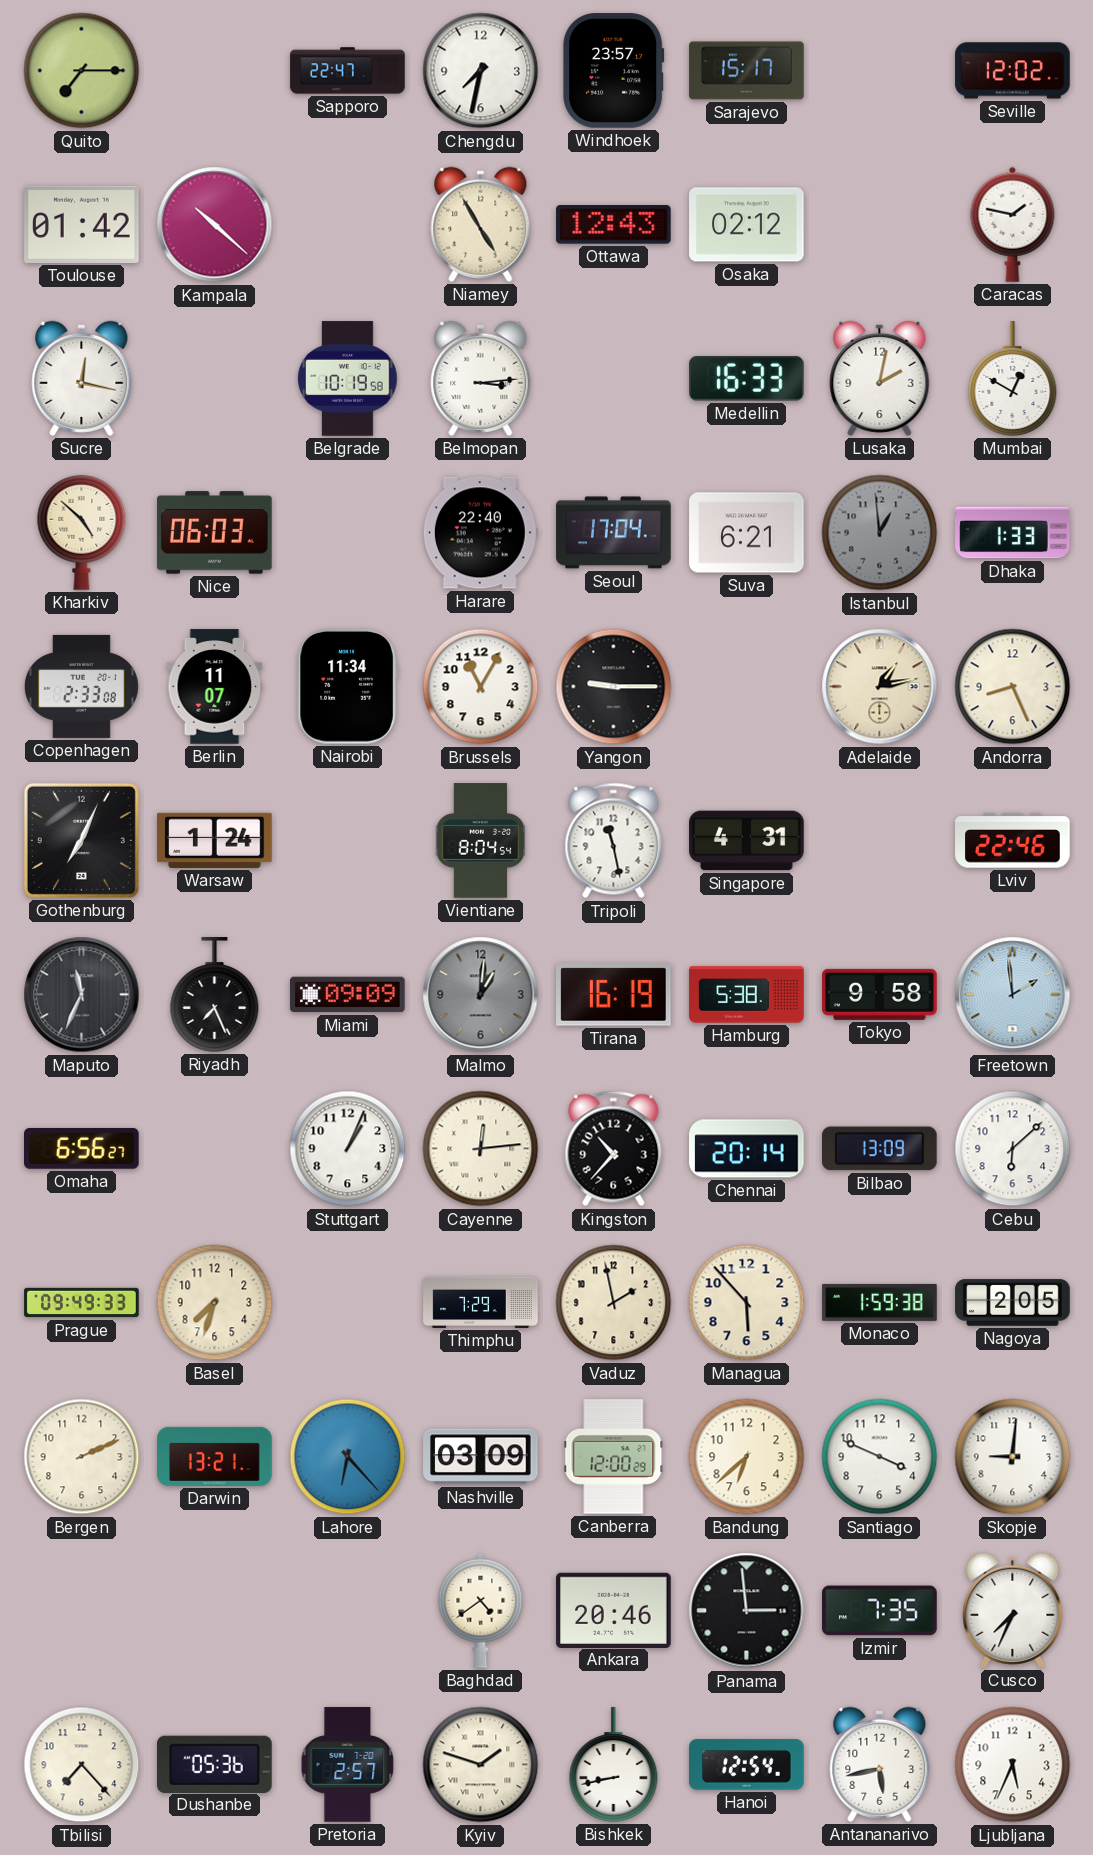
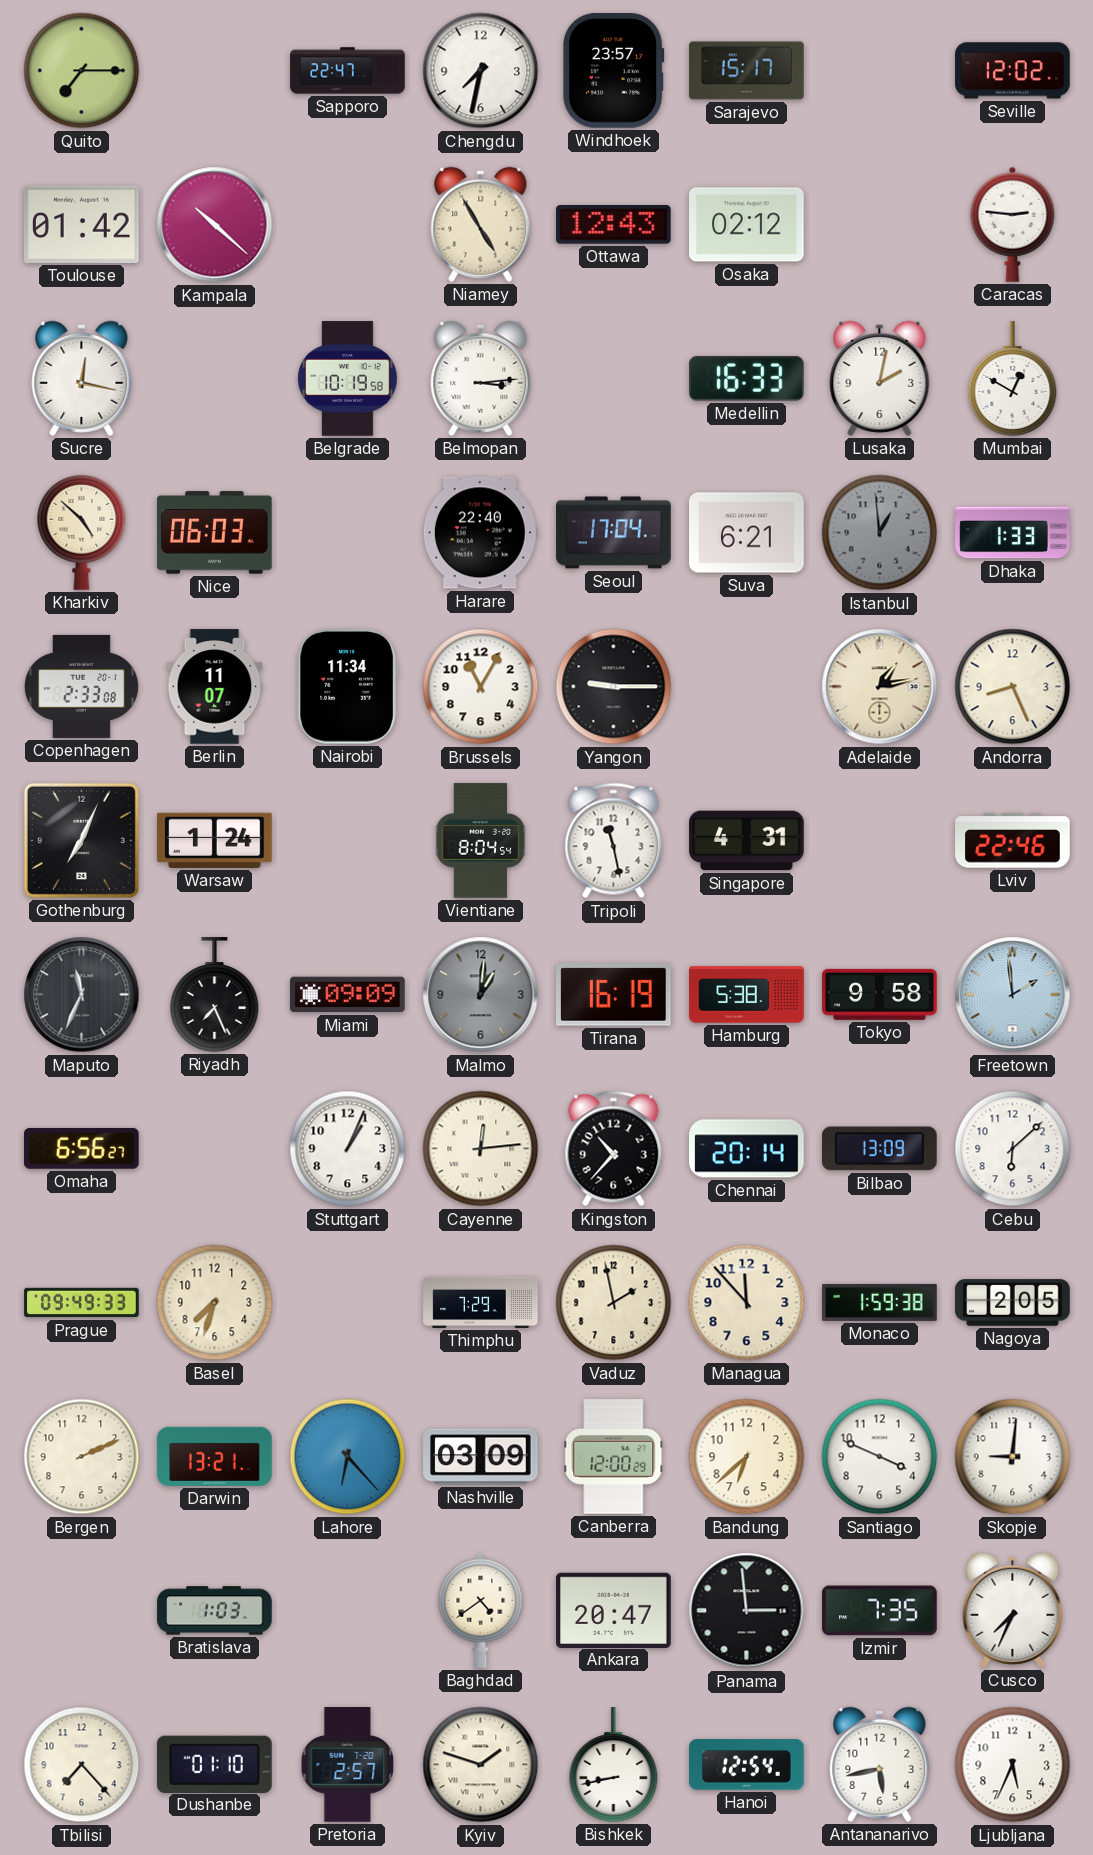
Caracas: 1:47 -> 2:46
Managua: 5:53 -> 11:53
Bratislava: none -> 1:03
Ankara: 20:46 -> 20:47
Dushanbe: 05:36 -> 01:10
